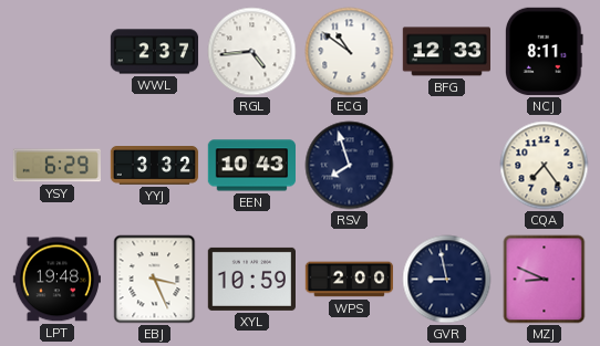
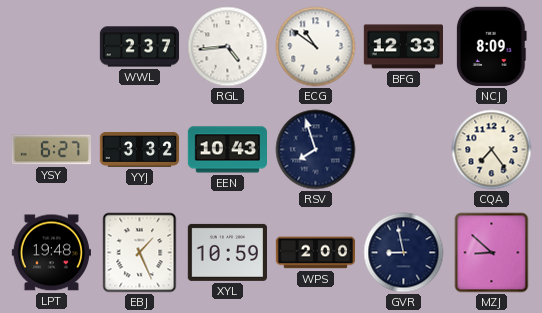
NCJ: 8:11 -> 8:09
YSY: 6:29 -> 6:27
EBJ: 3:26 -> 1:26
MZJ: 8:49 -> 8:52
